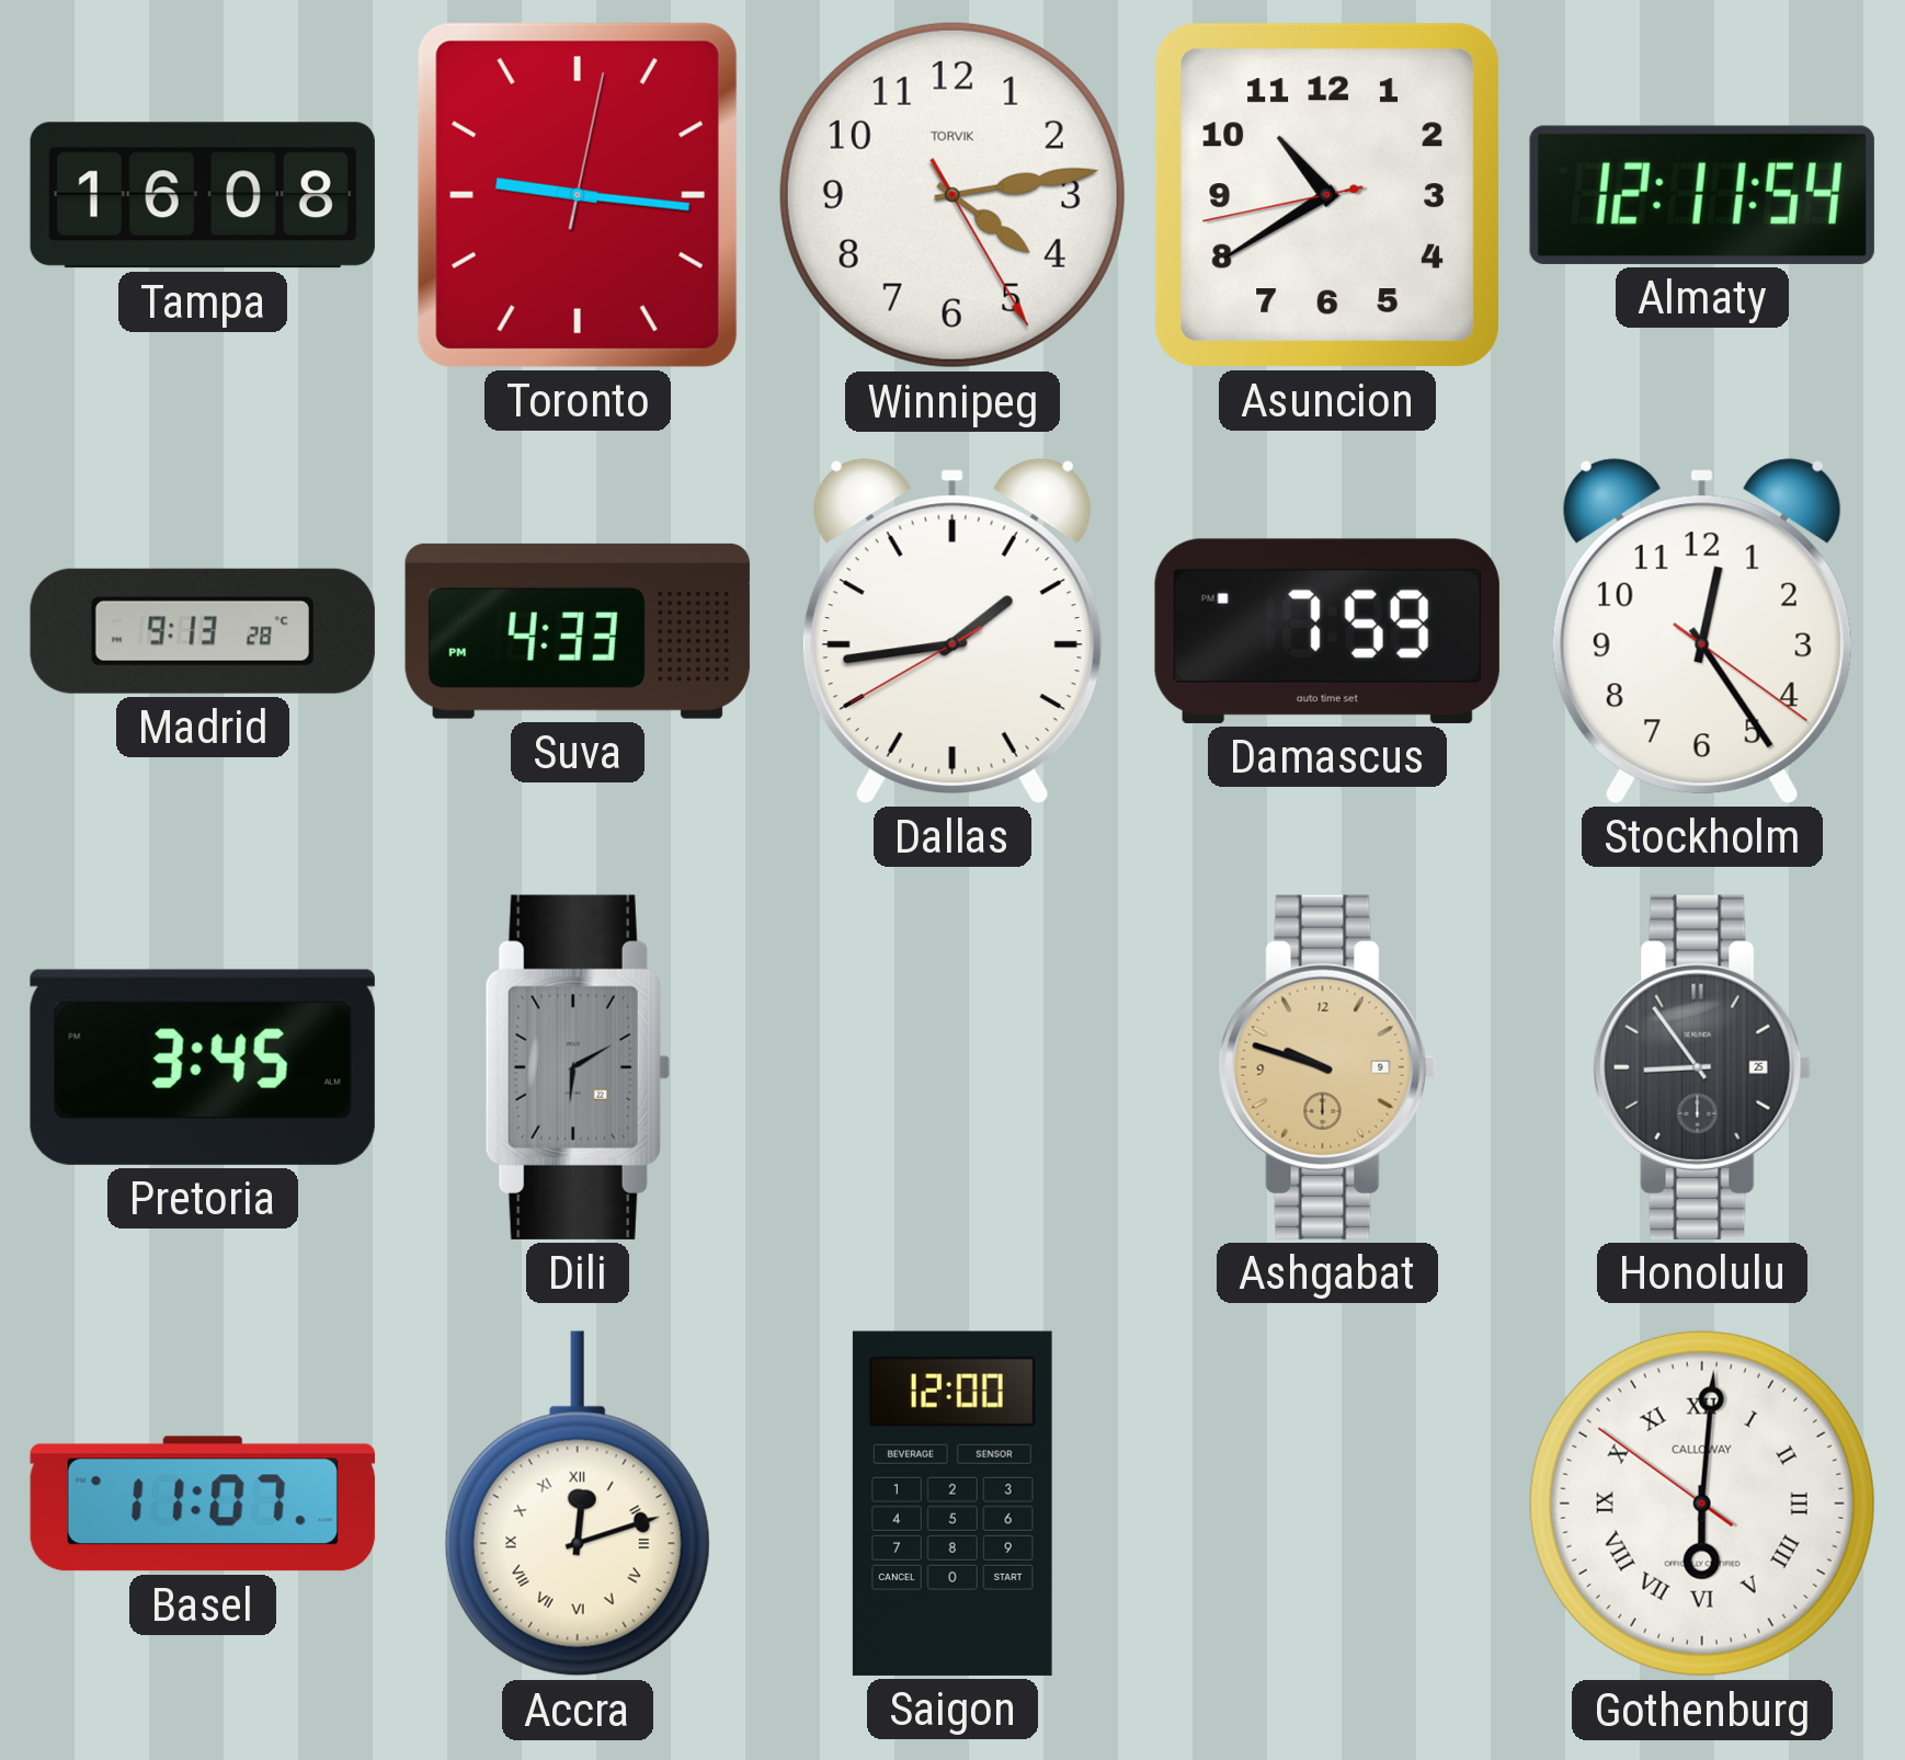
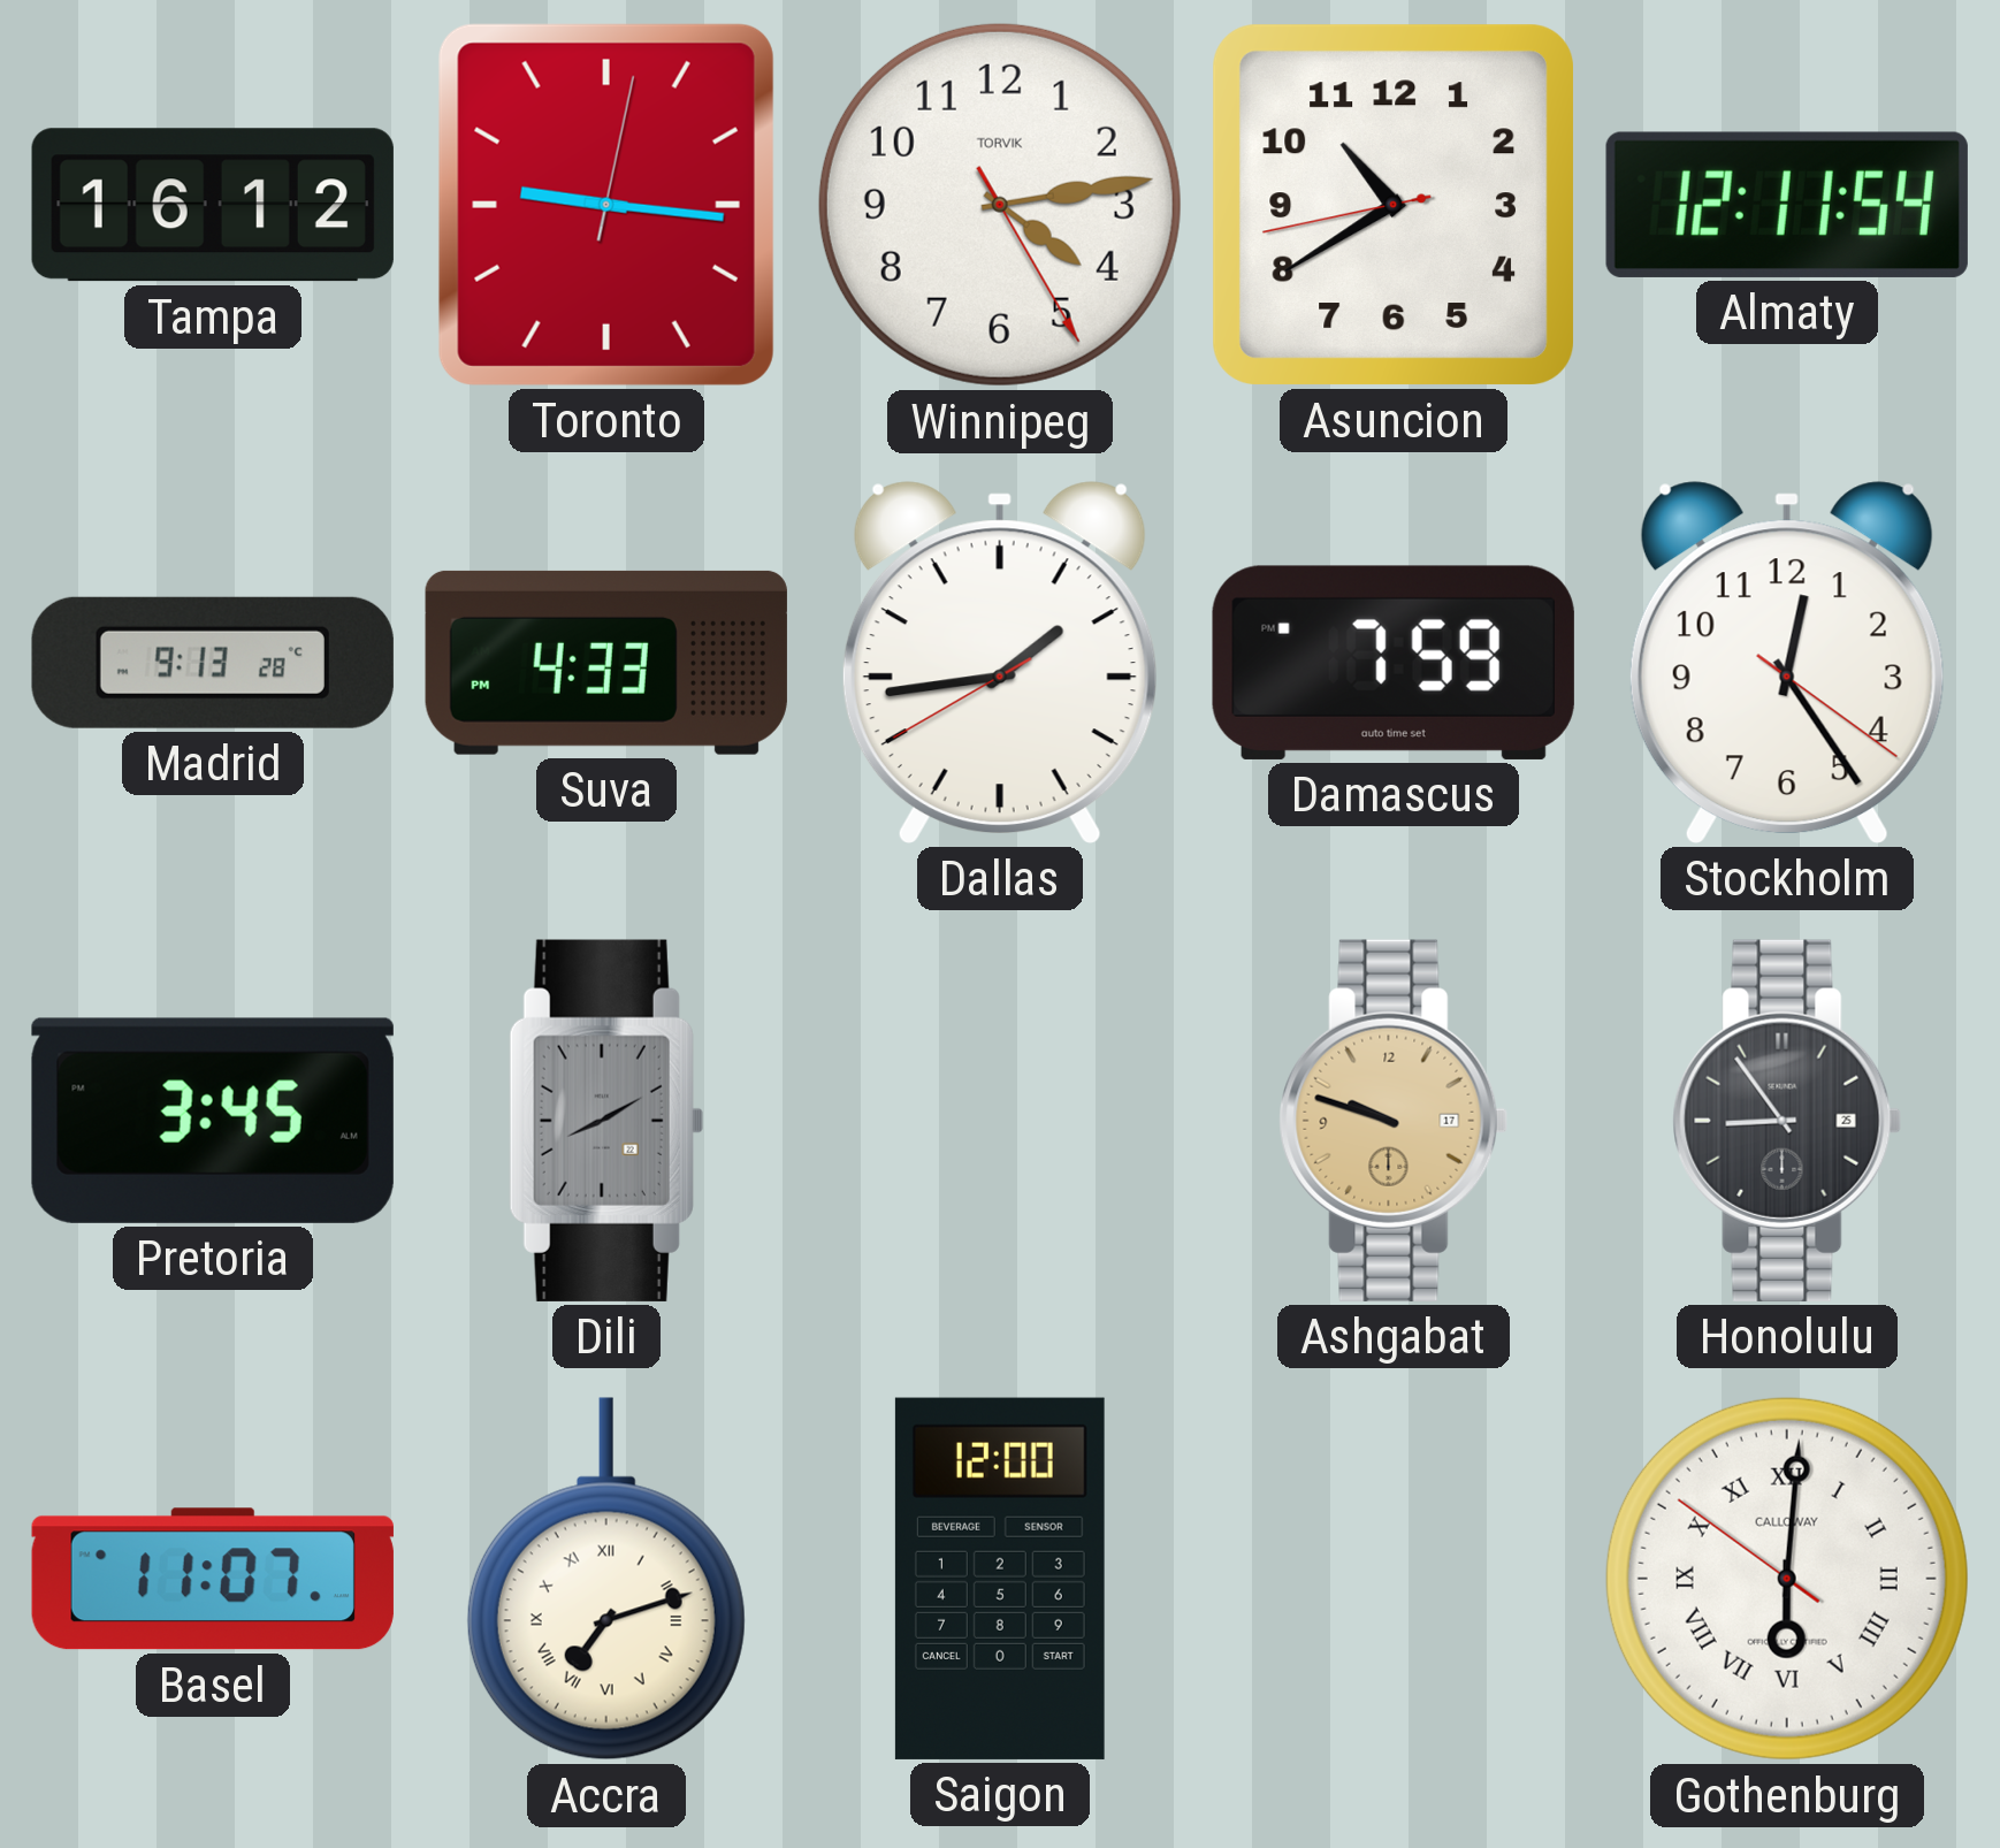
Tampa: 16:08 -> 16:12
Dili: 6:10 -> 8:10
Ashgabat date: 9 -> 17
Accra: 12:12 -> 7:12
